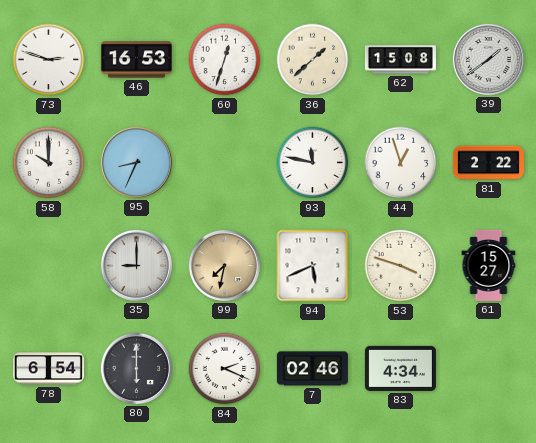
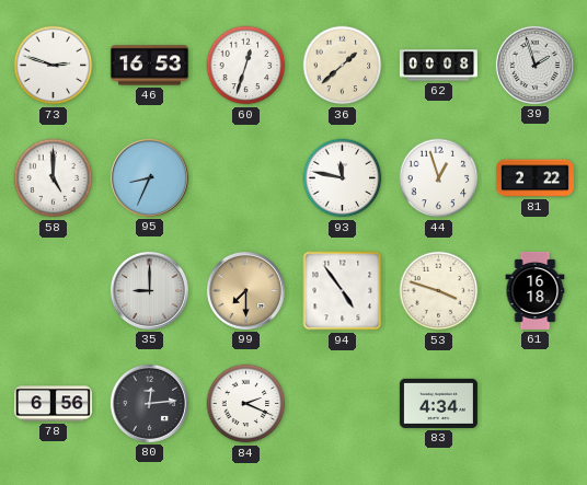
62: 15:08 -> 00:08
39: 1:39 -> 1:57
58: 10:00 -> 5:00
99: 7:32 -> 7:30
94: 5:41 -> 4:54
61: 15:27 -> 16:18
78: 6:54 -> 6:56
80: 6:00 -> 12:14
7: 02:46 -> none
